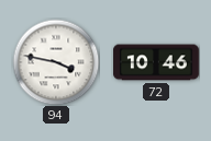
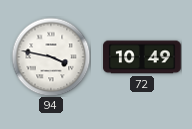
72: 10:46 -> 10:49
